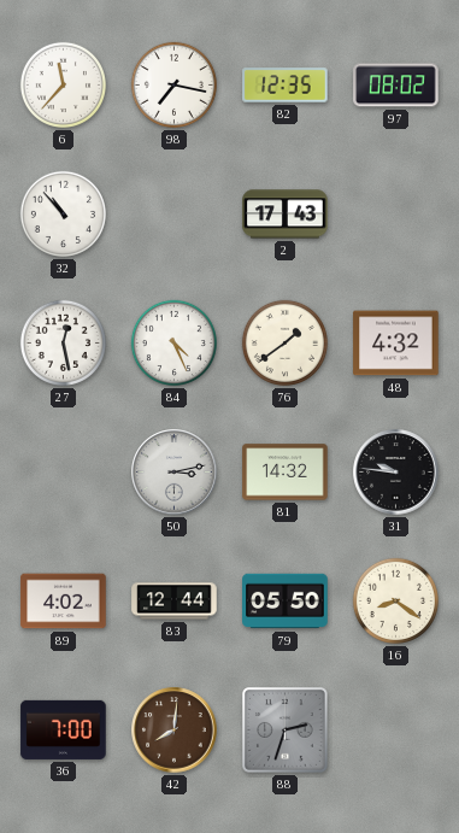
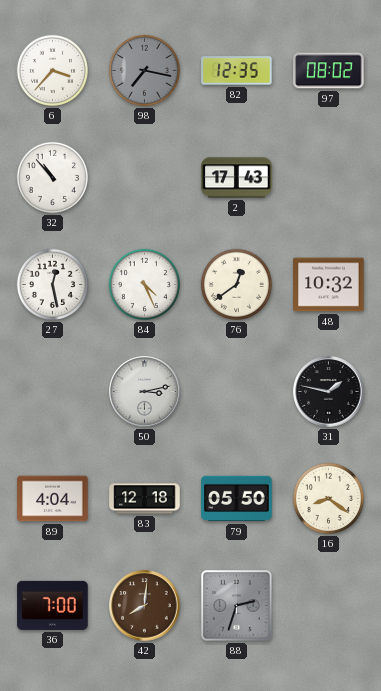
6: 11:37 -> 3:37
98 dial: white -> grey
76: 1:39 -> 12:39
48: 4:32 -> 10:32
81: 14:32 -> none
31: 9:46 -> 1:47
89: 4:02 -> 4:04
83: 12:44 -> 12:18
